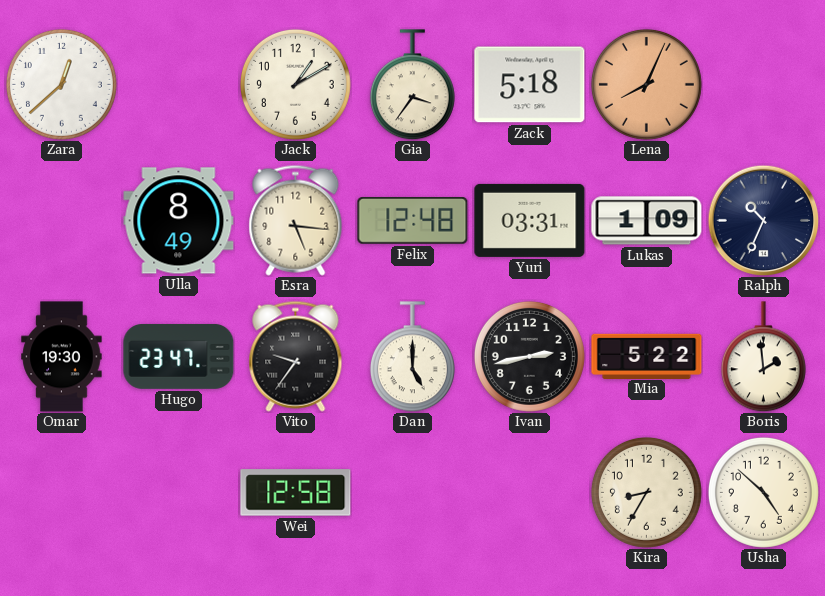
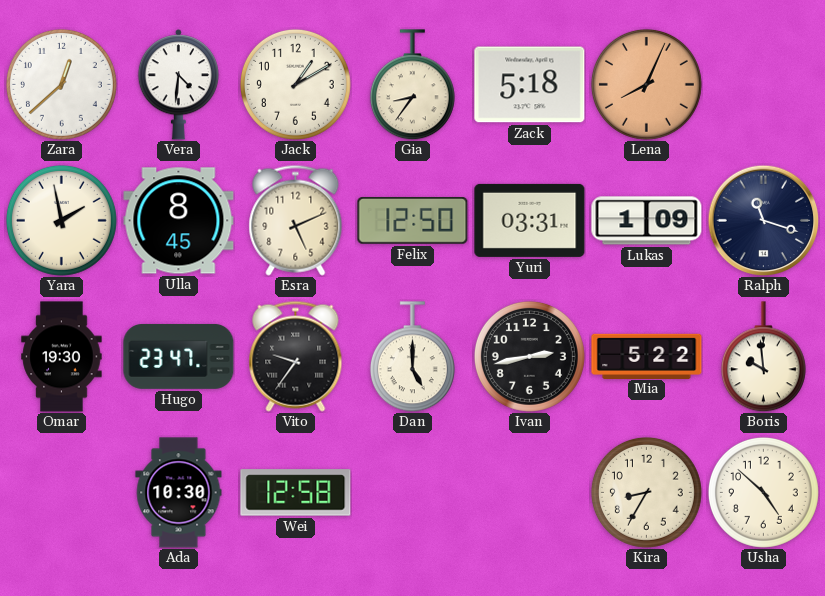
Vera: none -> 4:31
Gia: 3:36 -> 8:36
Yara: none -> 1:58
Ulla: 8:49 -> 8:45
Esra: 5:16 -> 5:11
Felix: 12:48 -> 12:50
Ralph: 10:34 -> 11:18
Boris: 1:59 -> 9:59
Ada: none -> 10:30
